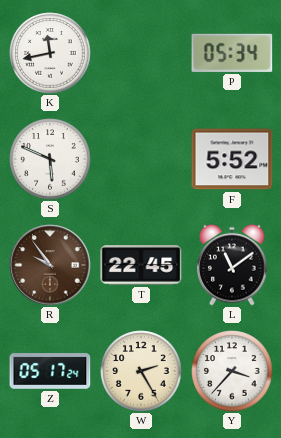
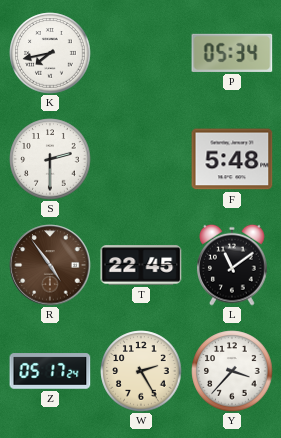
K: 11:43 -> 7:43
S: 5:49 -> 2:30
F: 5:52 -> 5:48
R: 9:54 -> 4:54
